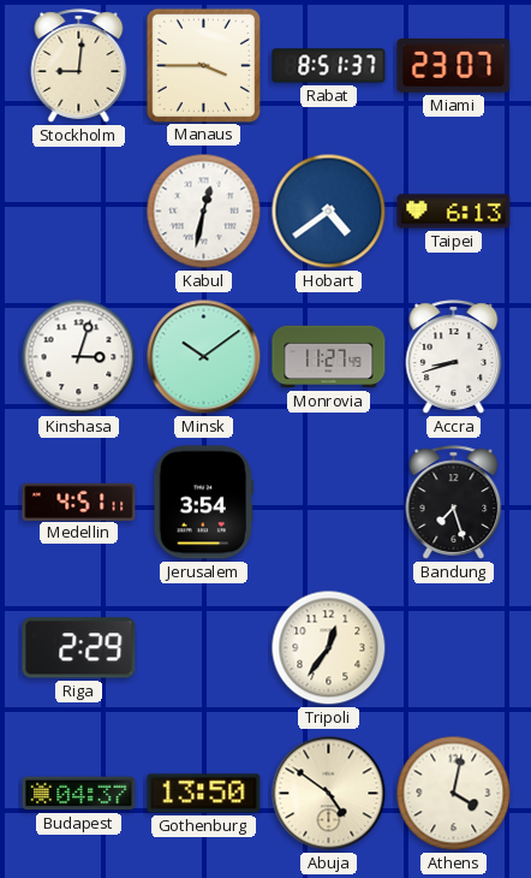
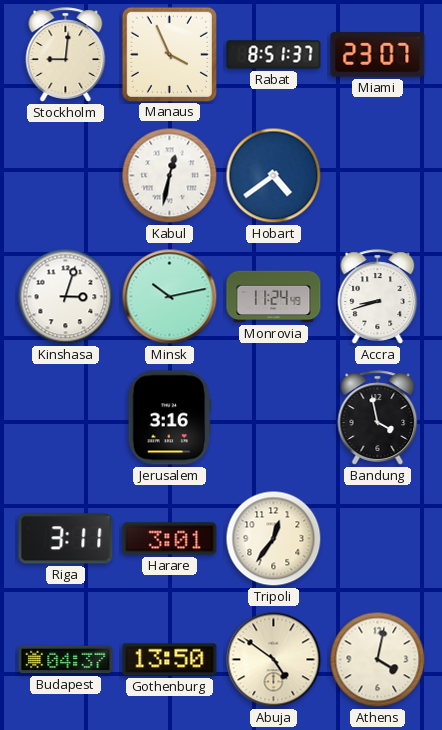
Manaus: 3:45 -> 3:56
Taipei: 6:13 -> none
Minsk: 10:09 -> 10:13
Monrovia: 11:27 -> 11:24
Medellin: 4:51 -> none
Jerusalem: 3:54 -> 3:16
Bandung: 7:27 -> 3:58
Riga: 2:29 -> 3:11
Harare: none -> 3:01
